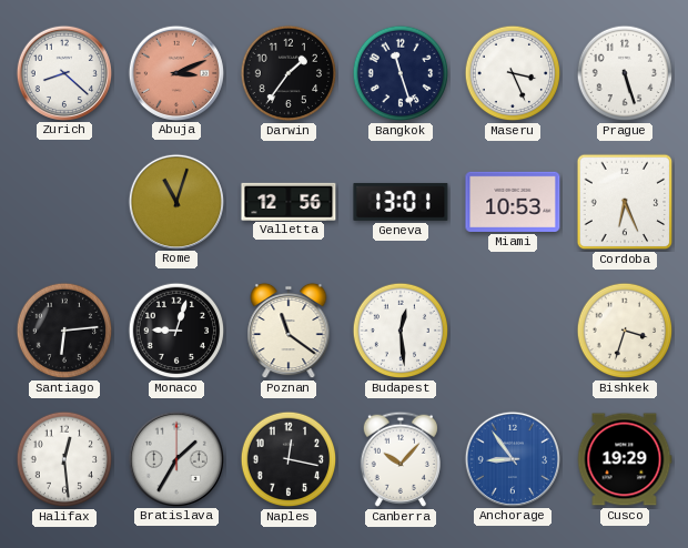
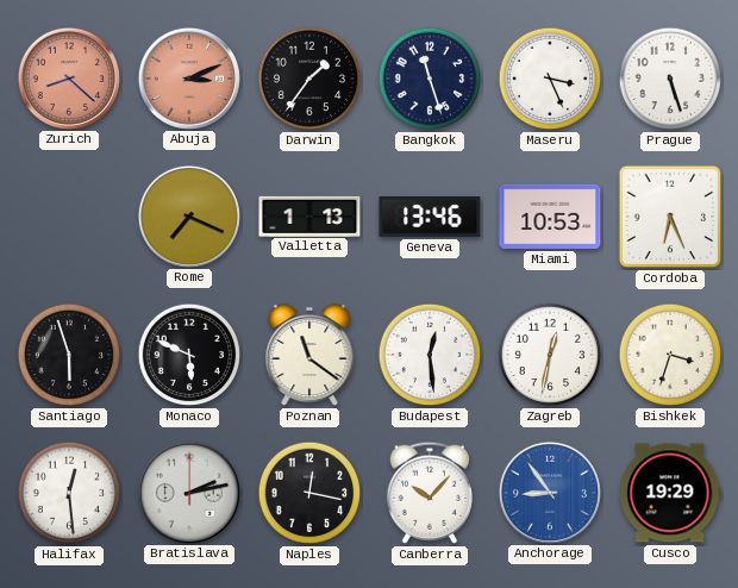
Zurich dial: white -> salmon
Rome: 11:03 -> 7:19
Valletta: 12:56 -> 1:13
Geneva: 13:01 -> 13:46
Santiago: 6:14 -> 5:57
Monaco: 9:03 -> 5:49
Zagreb: none -> 12:32
Bratislava: 1:35 -> 2:13
